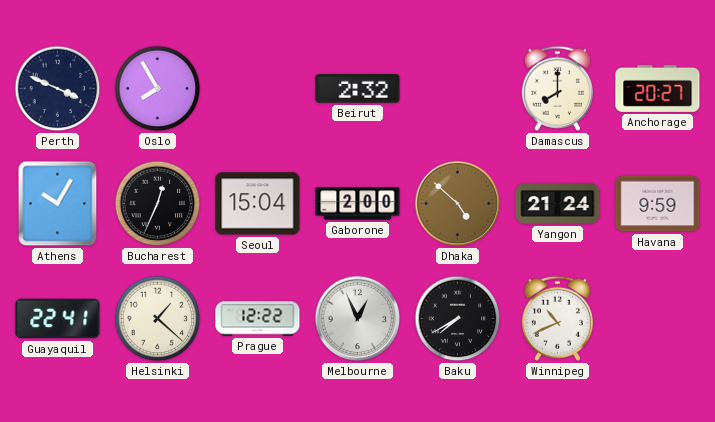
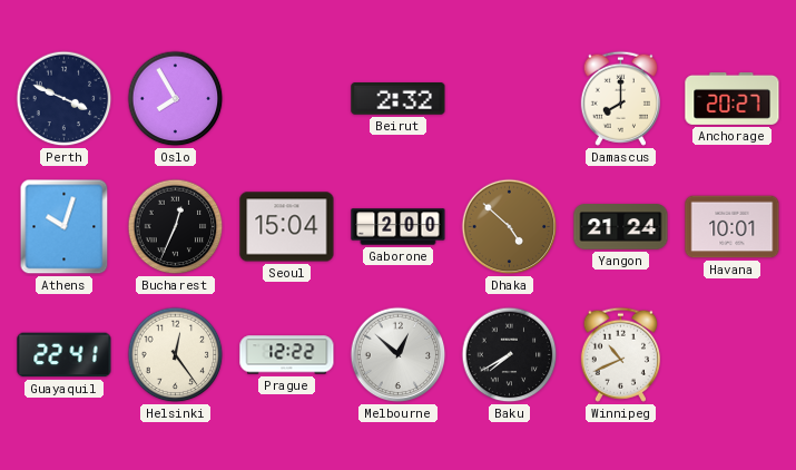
Athens: 10:05 -> 10:03
Havana: 9:59 -> 10:01
Helsinki: 1:22 -> 12:24
Melbourne: 12:56 -> 12:52
